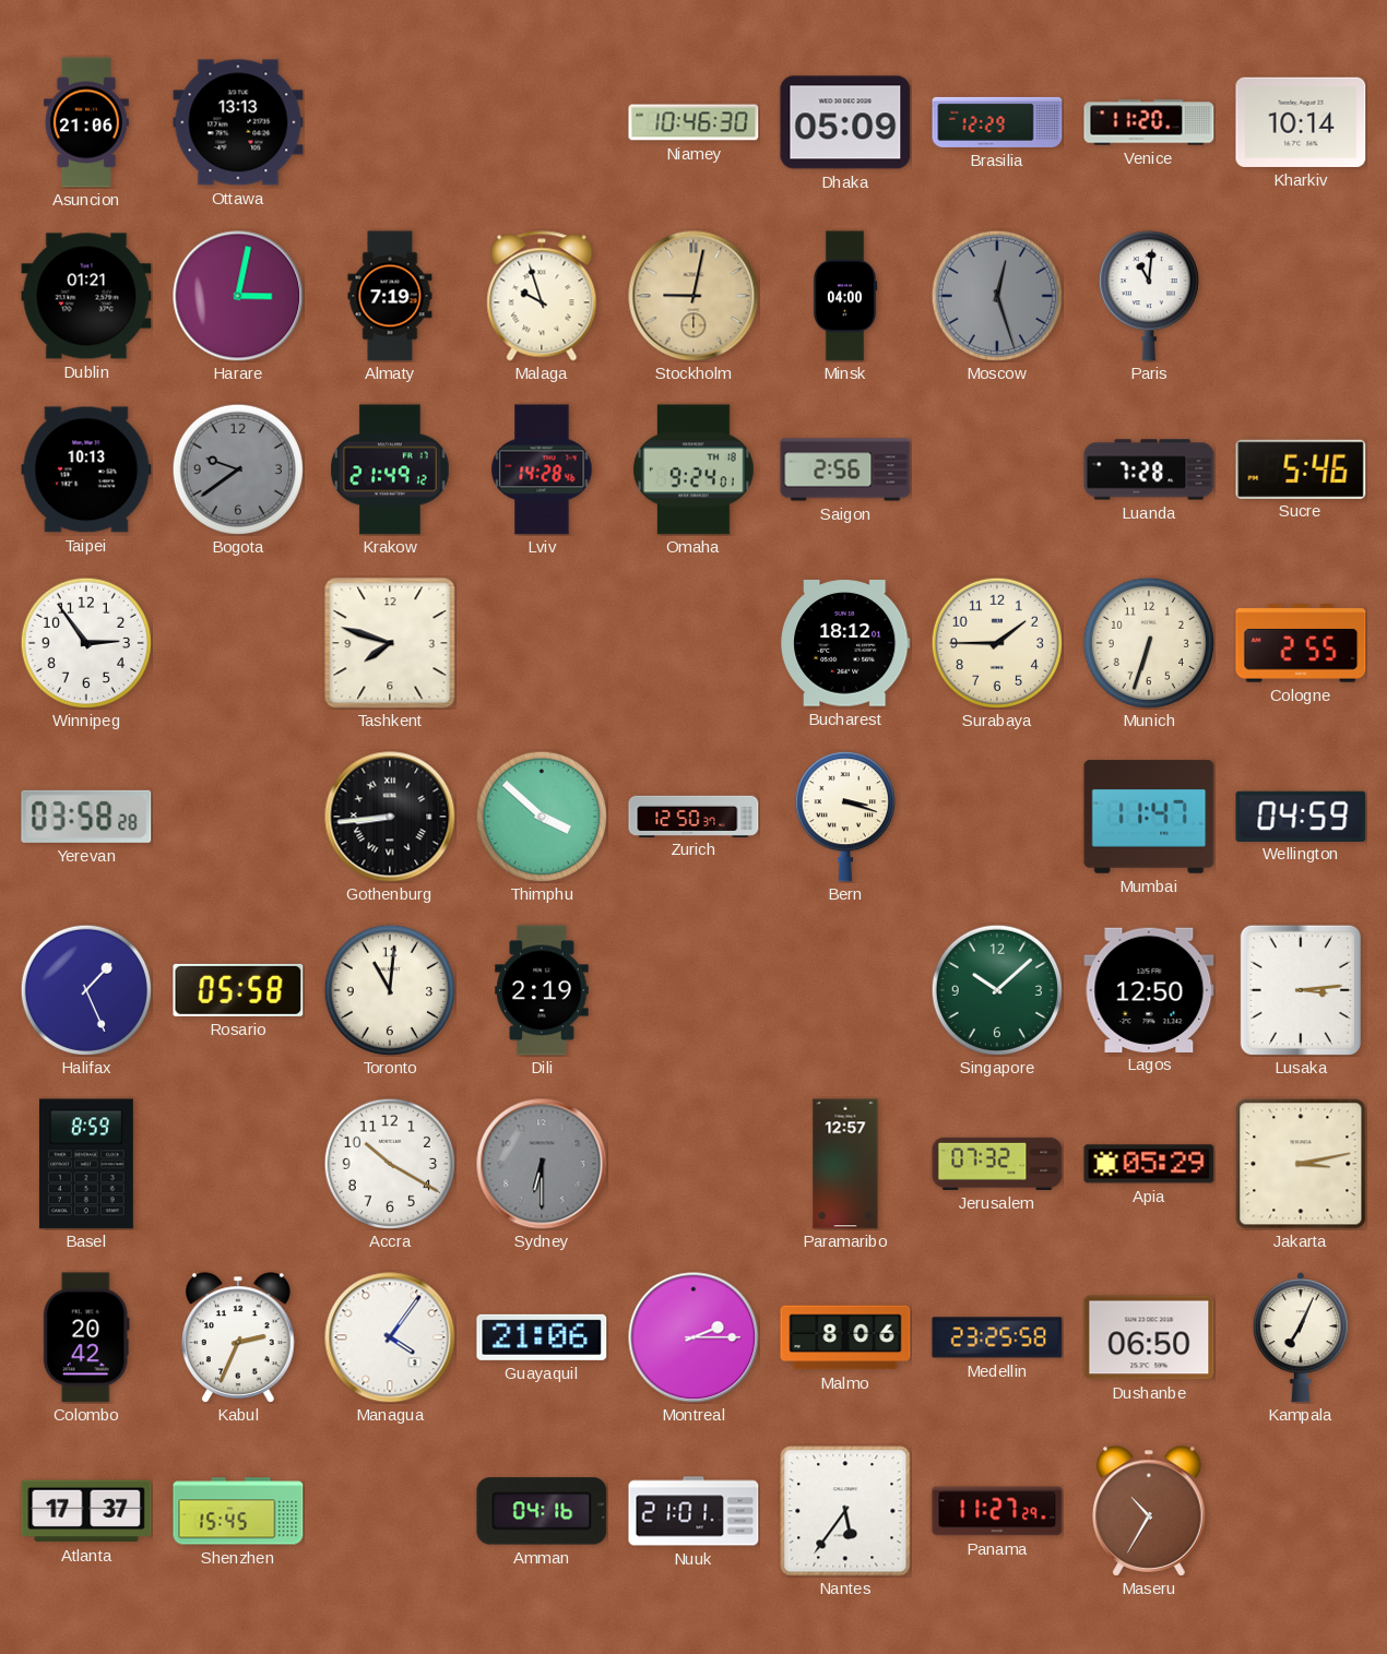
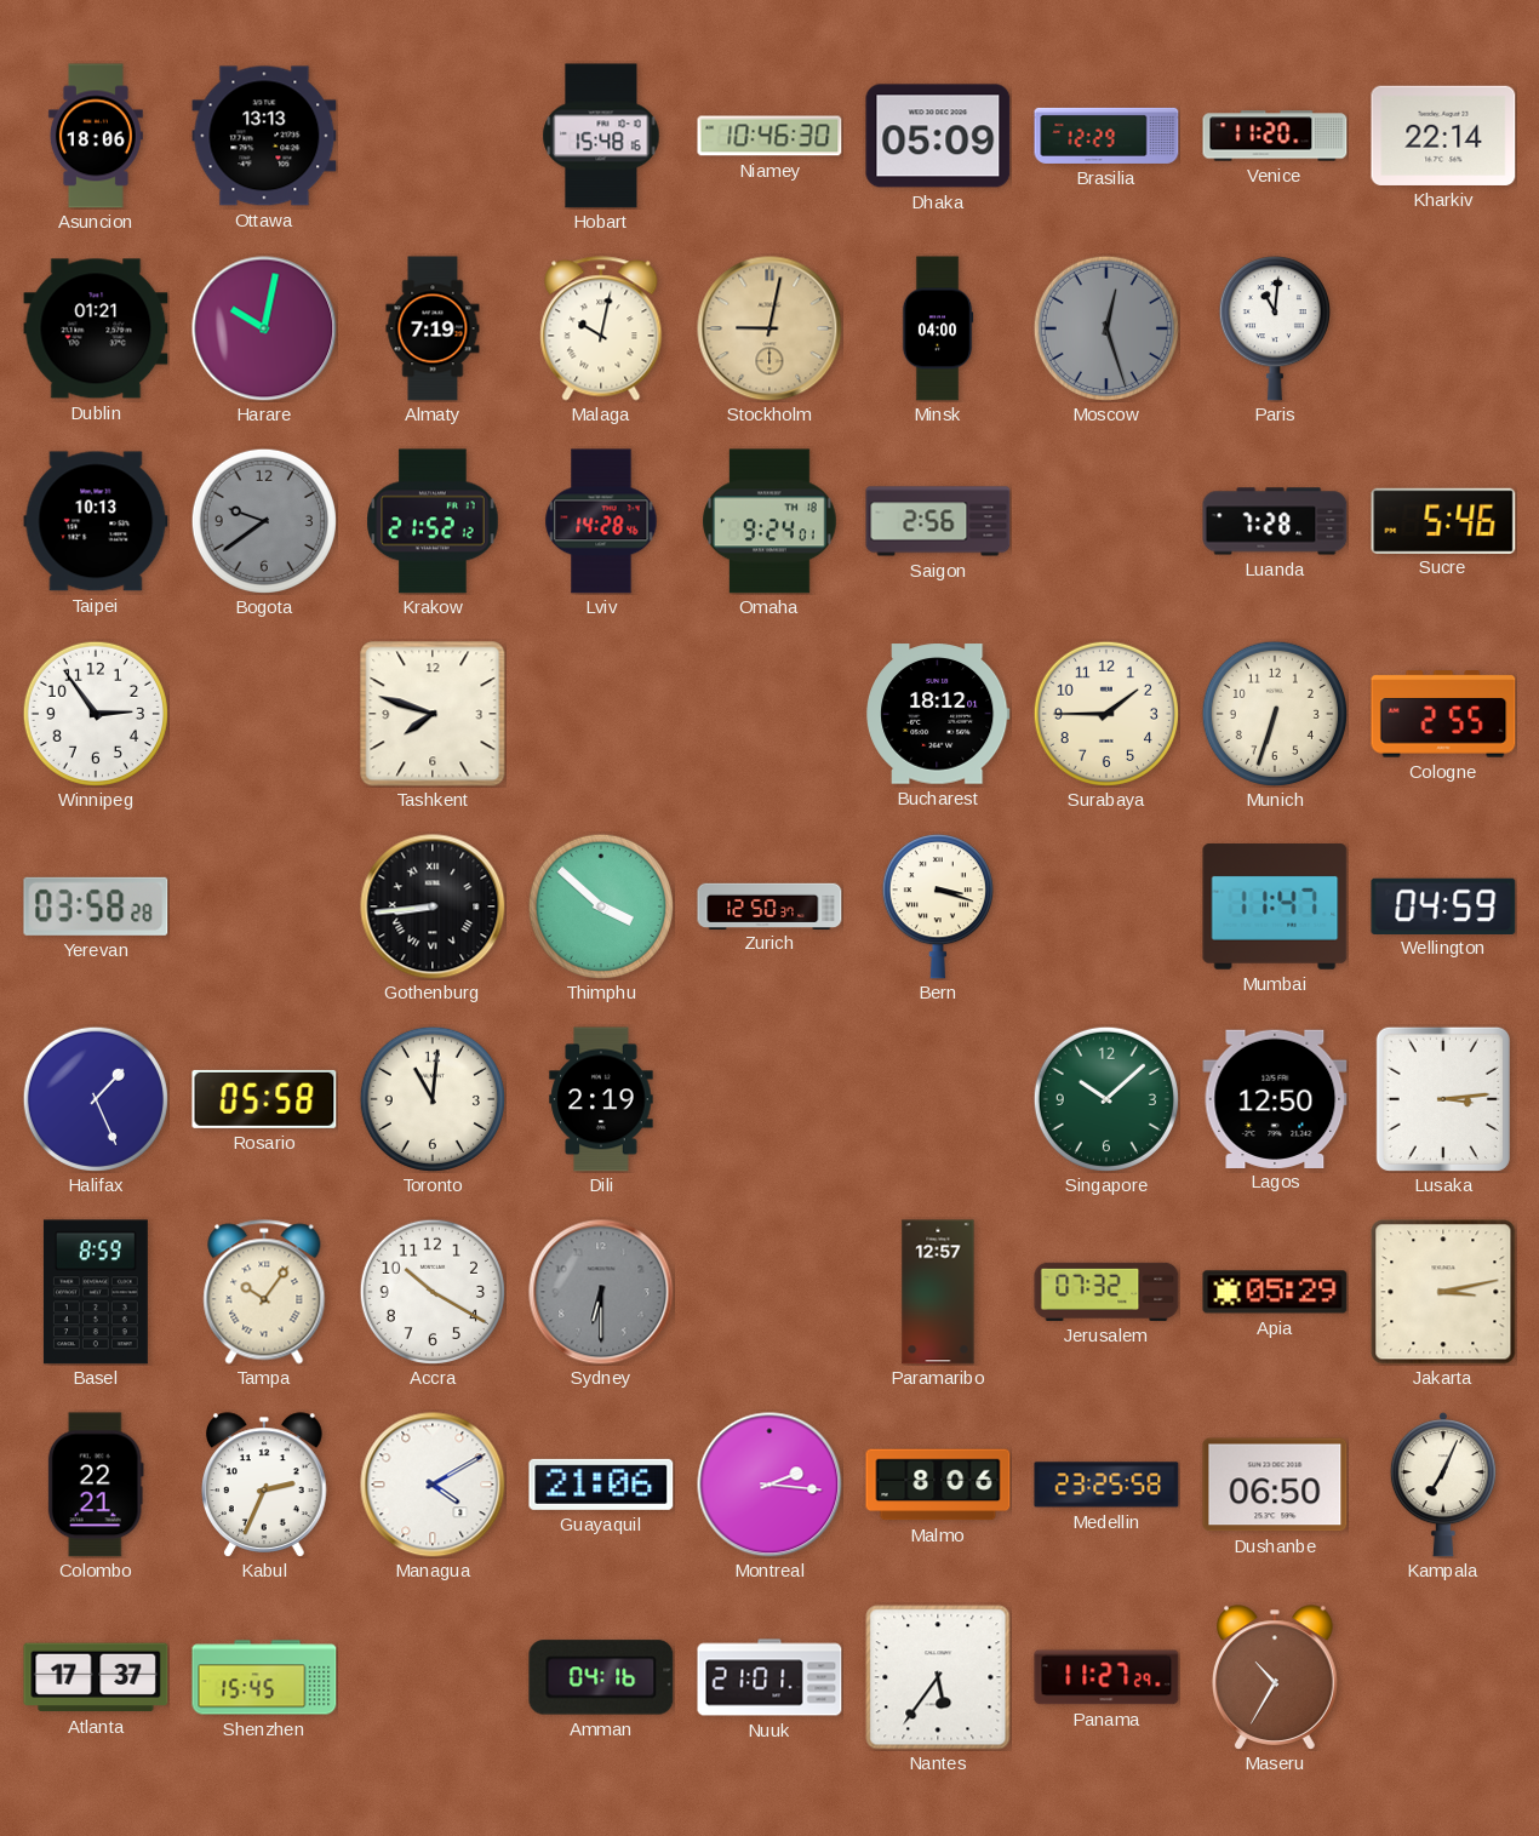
Asuncion: 21:06 -> 18:06
Hobart: none -> 15:48
Kharkiv: 10:14 -> 22:14
Harare: 3:02 -> 10:02
Malaga: 9:57 -> 10:02
Krakow: 21:49 -> 21:52
Tampa: none -> 10:06
Colombo: 20:42 -> 22:21
Managua: 4:06 -> 4:10
Montreal: 2:15 -> 2:16
